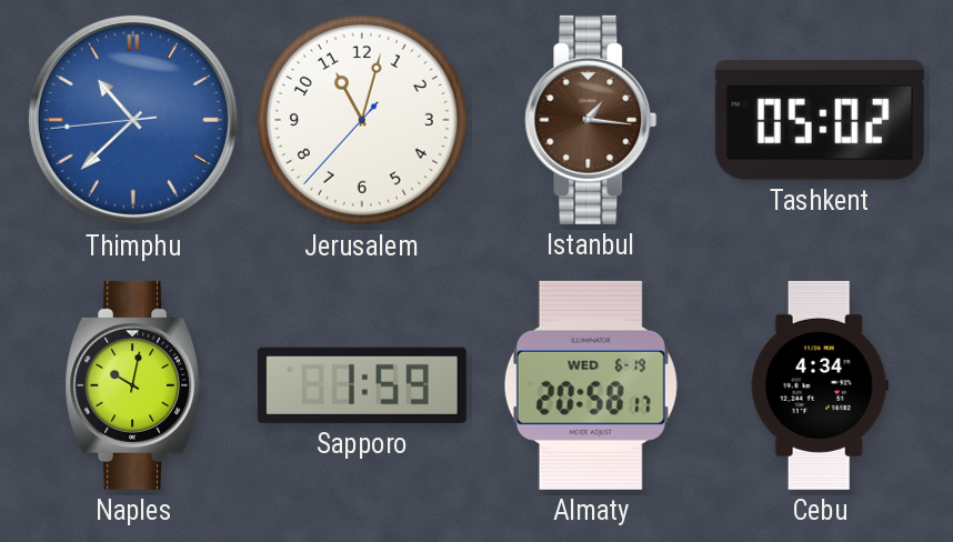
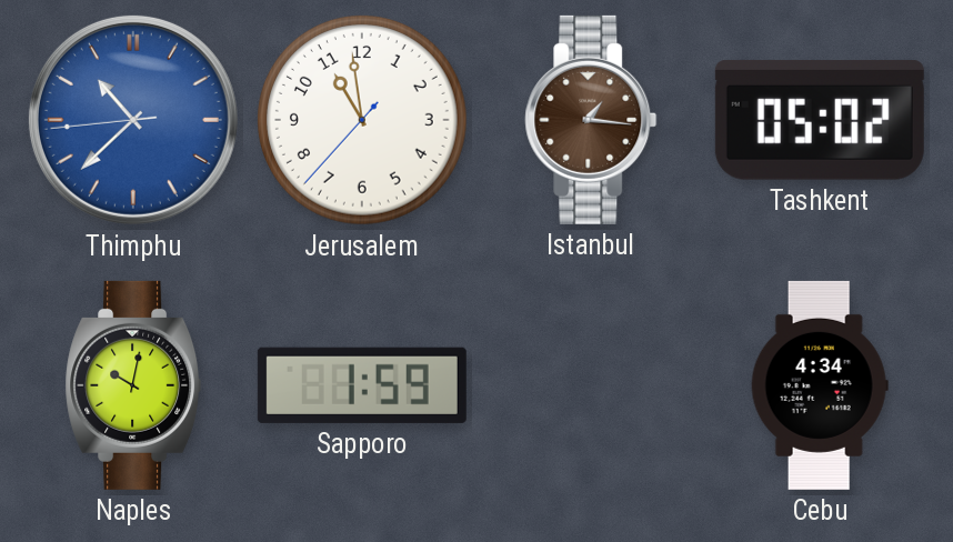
Jerusalem: 11:02 -> 10:58
Almaty: 20:58 -> none
